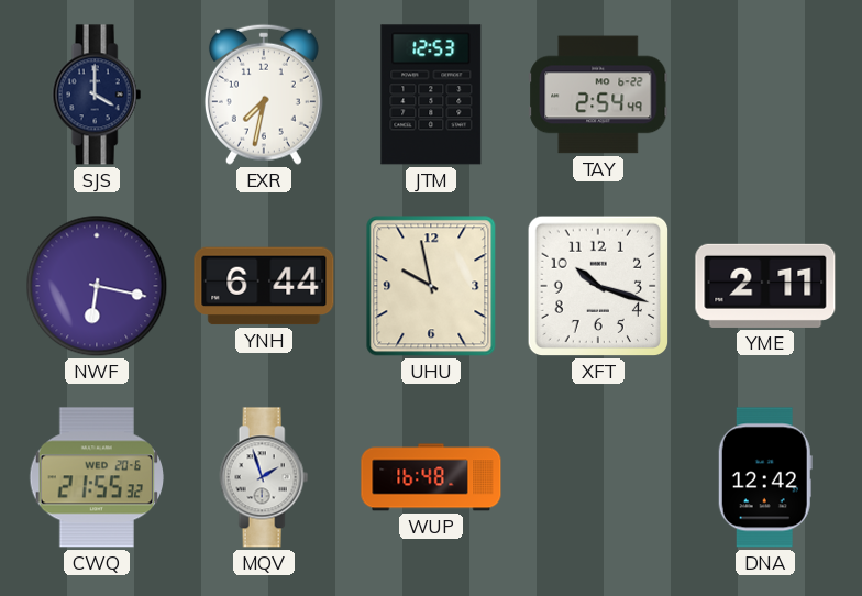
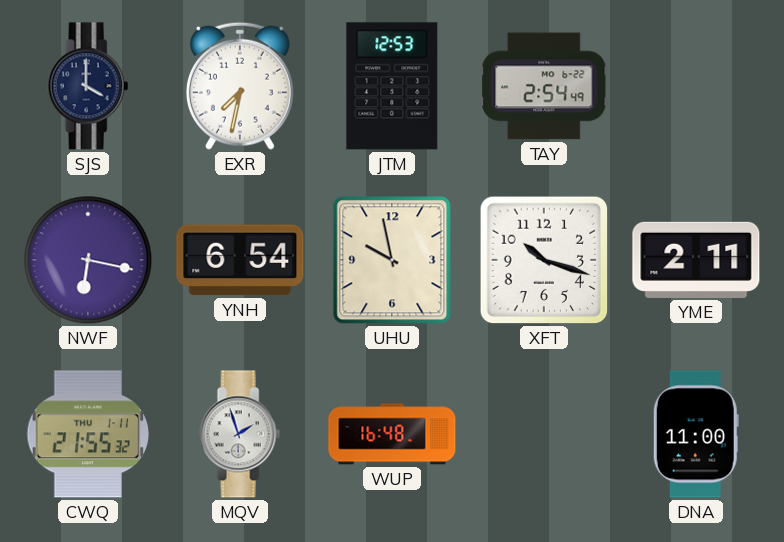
YNH: 6:44 -> 6:54
CWQ date: WED 20-6 -> THU 1-11
DNA: 12:42 -> 11:00
